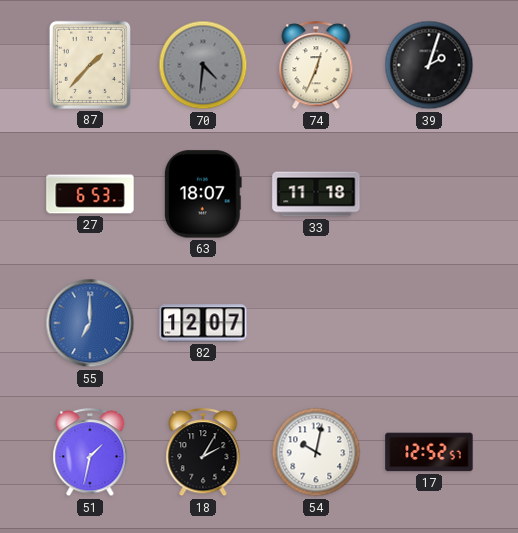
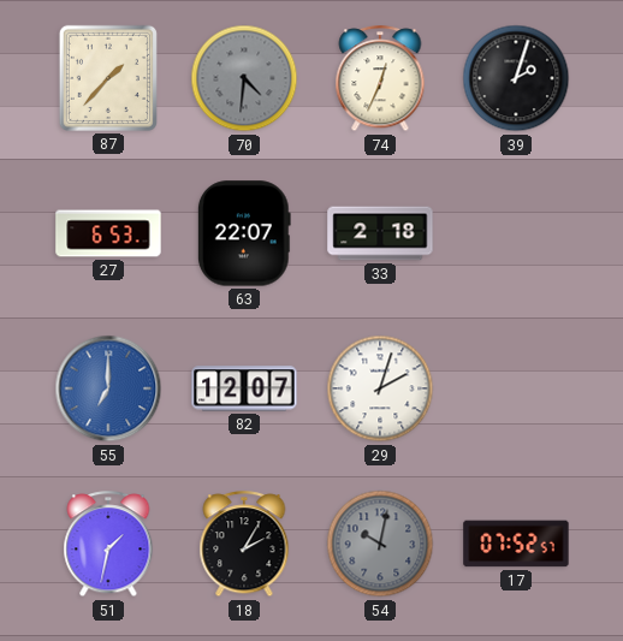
63: 18:07 -> 22:07
33: 11:18 -> 2:18
29: none -> 2:03
54 dial: white -> grey
17: 12:52 -> 07:52
